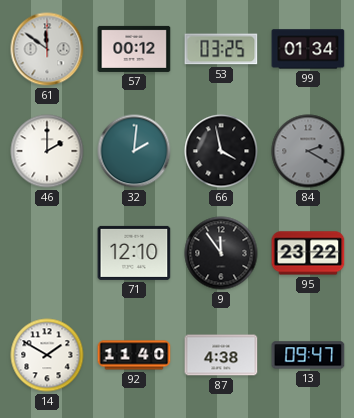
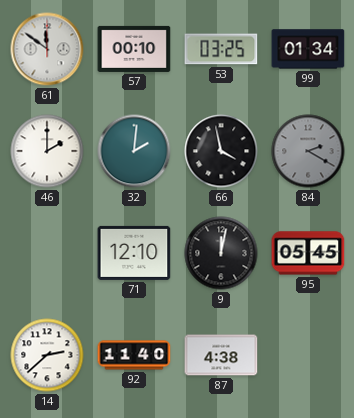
57: 00:12 -> 00:10
9: 11:54 -> 12:02
95: 23:22 -> 05:45
14: 1:50 -> 2:38
13: 09:47 -> none
